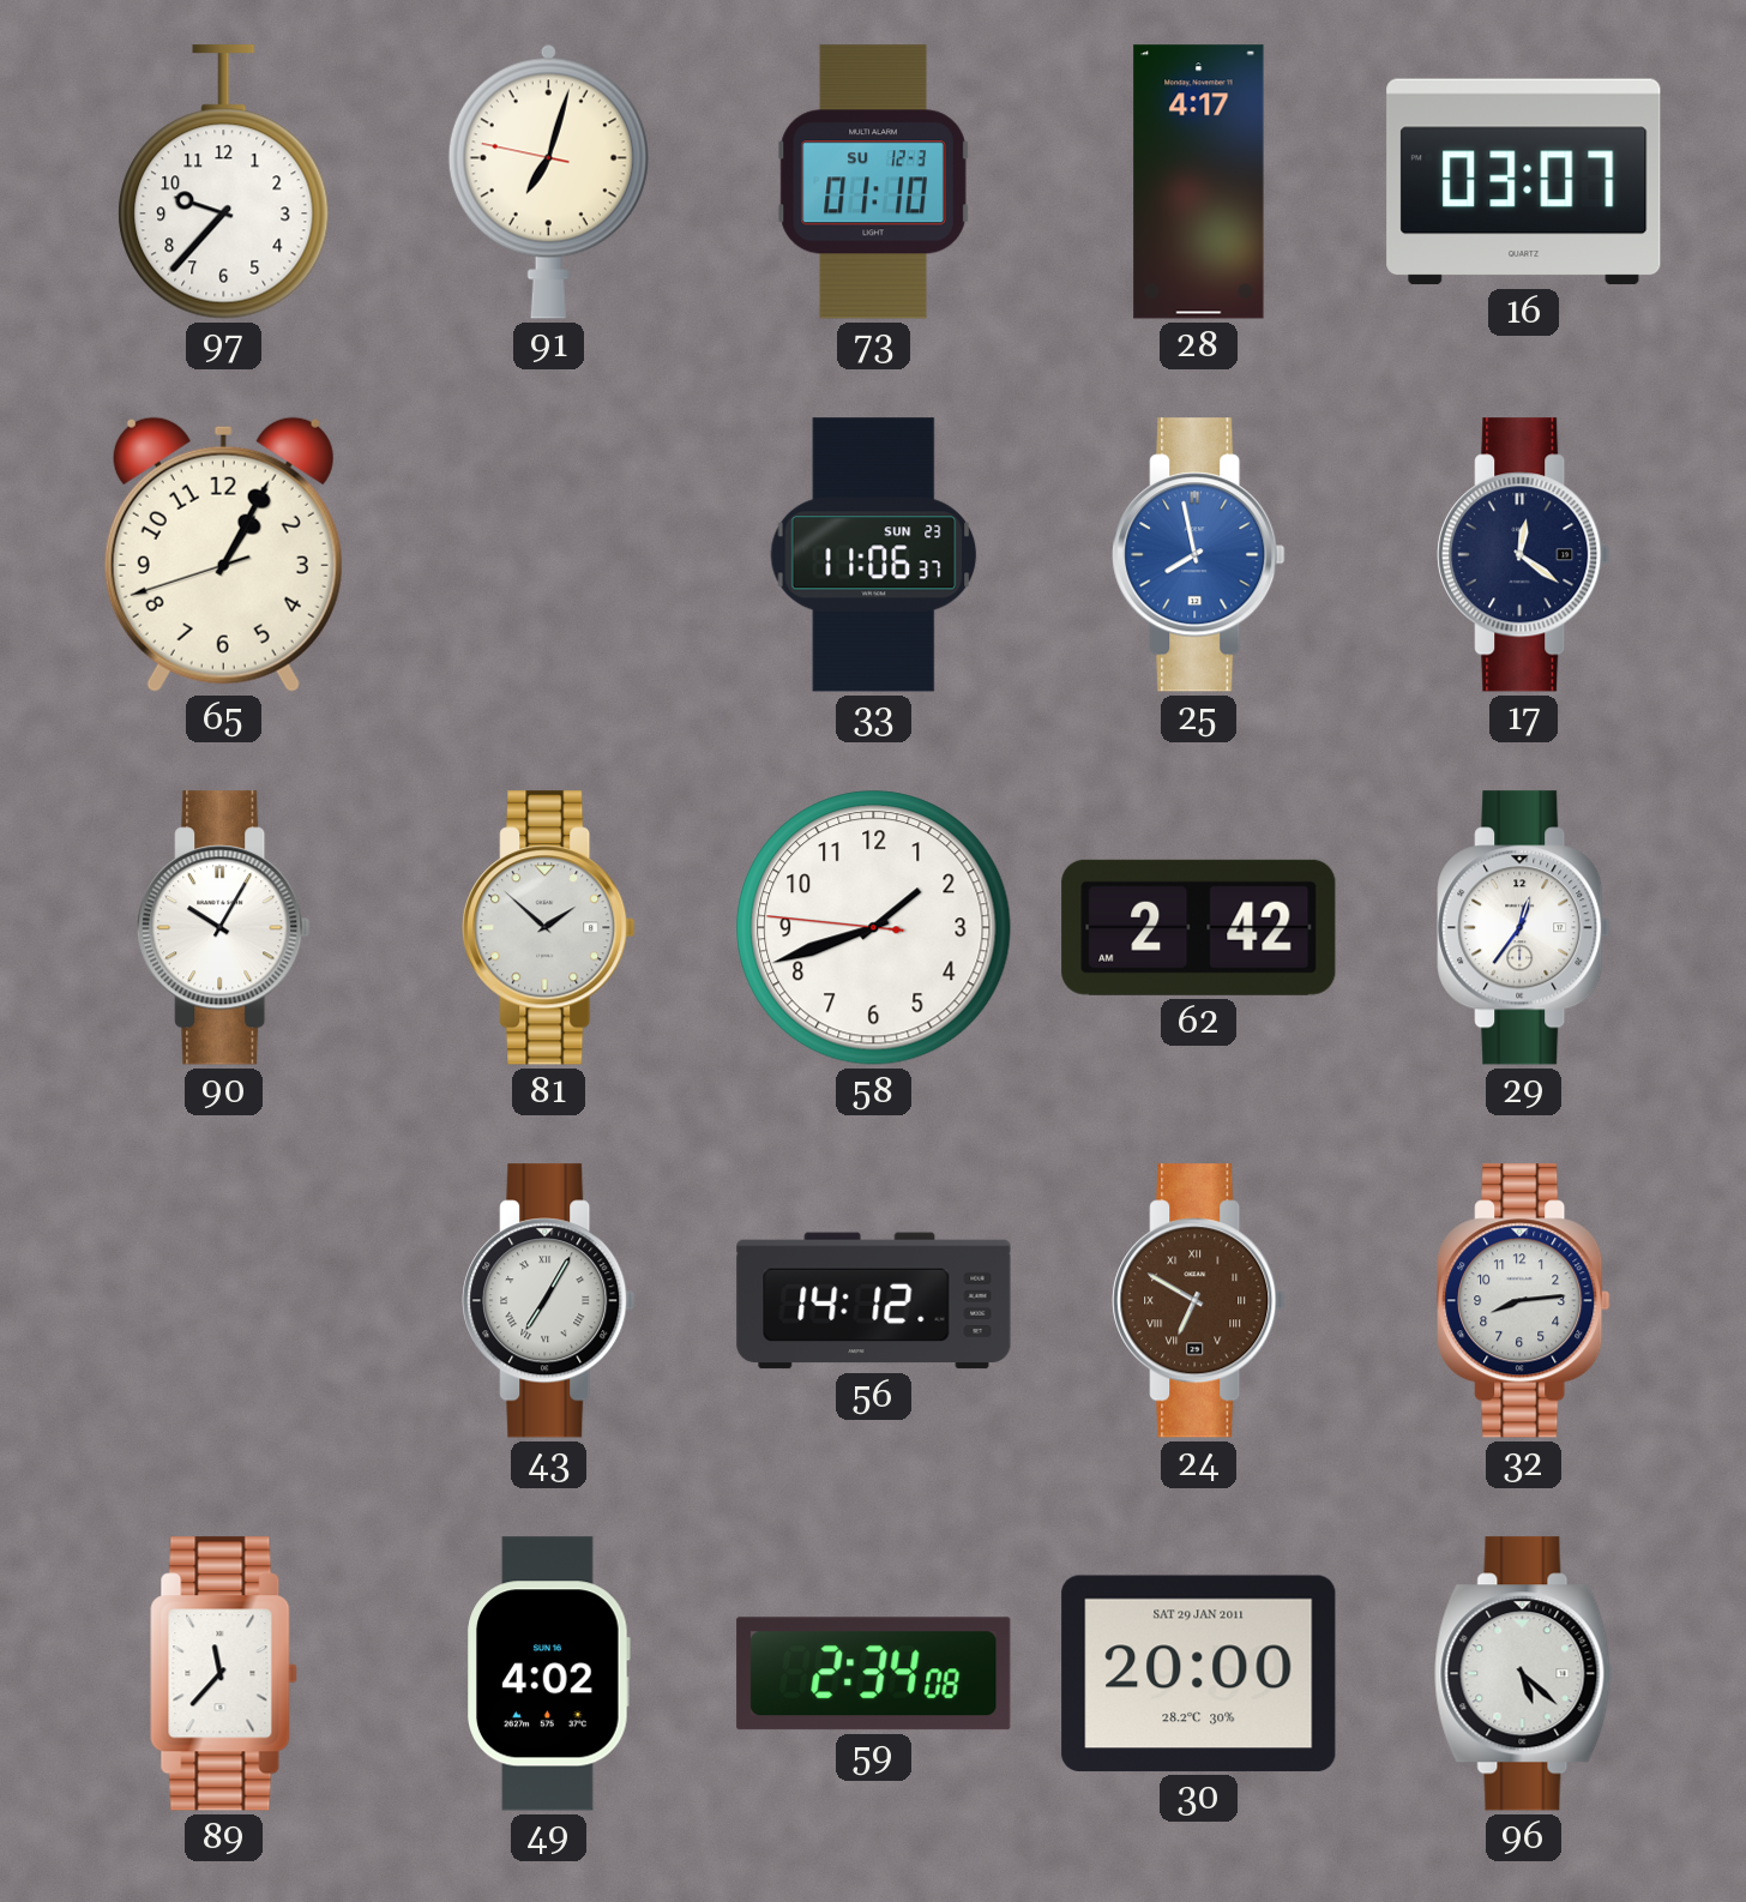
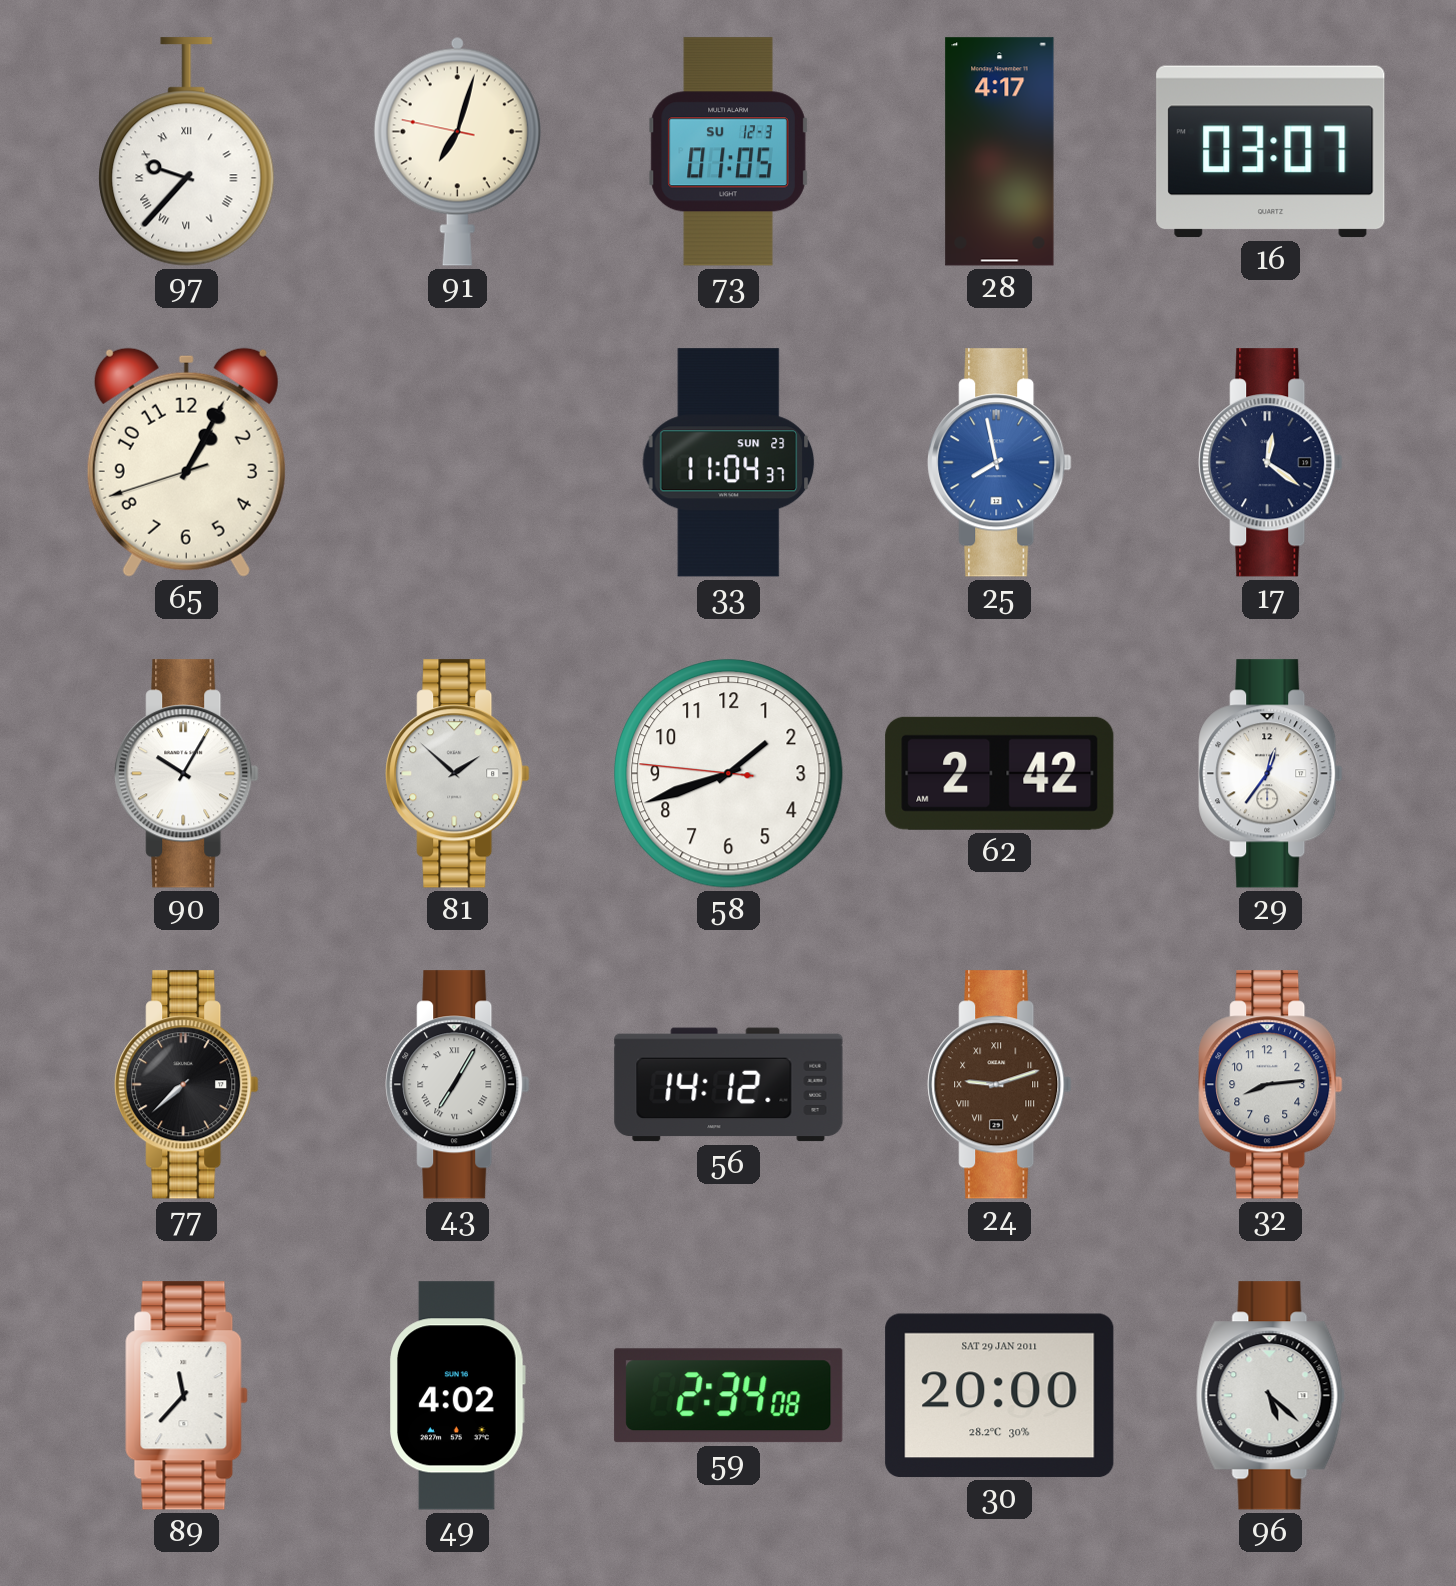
97 numerals: Arabic -> Roman
73: 01:10 -> 01:05
33: 11:06 -> 11:04
77: none -> 7:38
24: 6:50 -> 9:12
